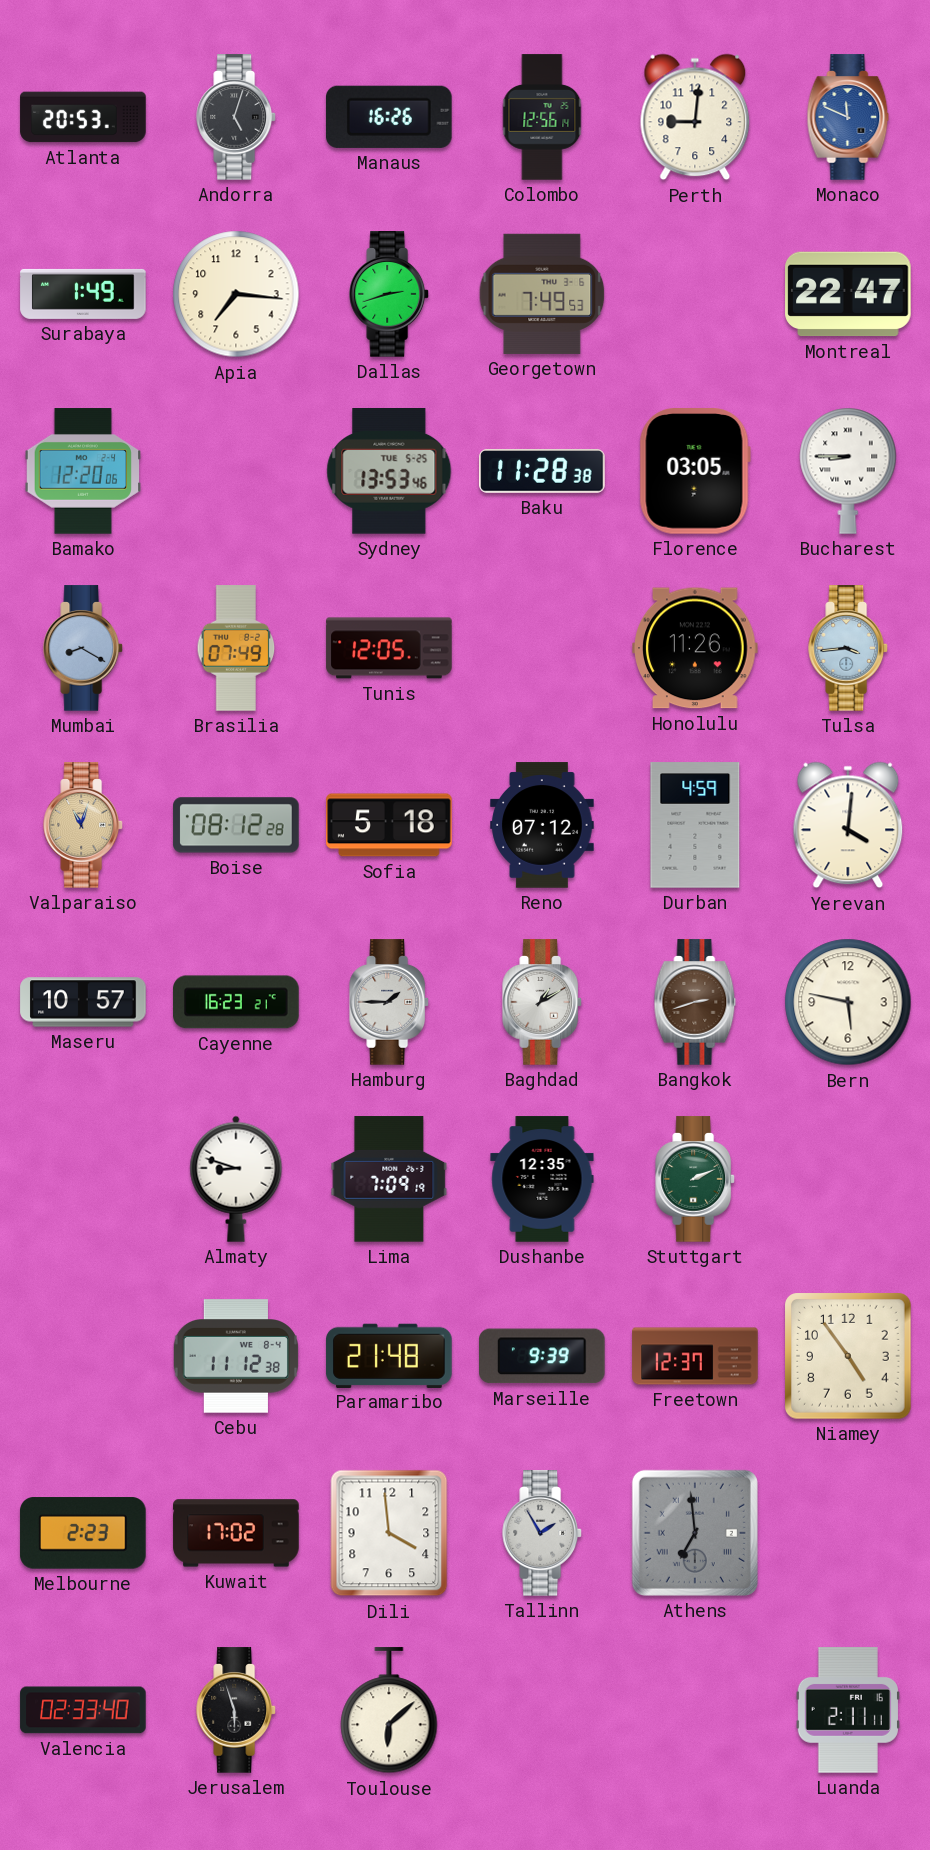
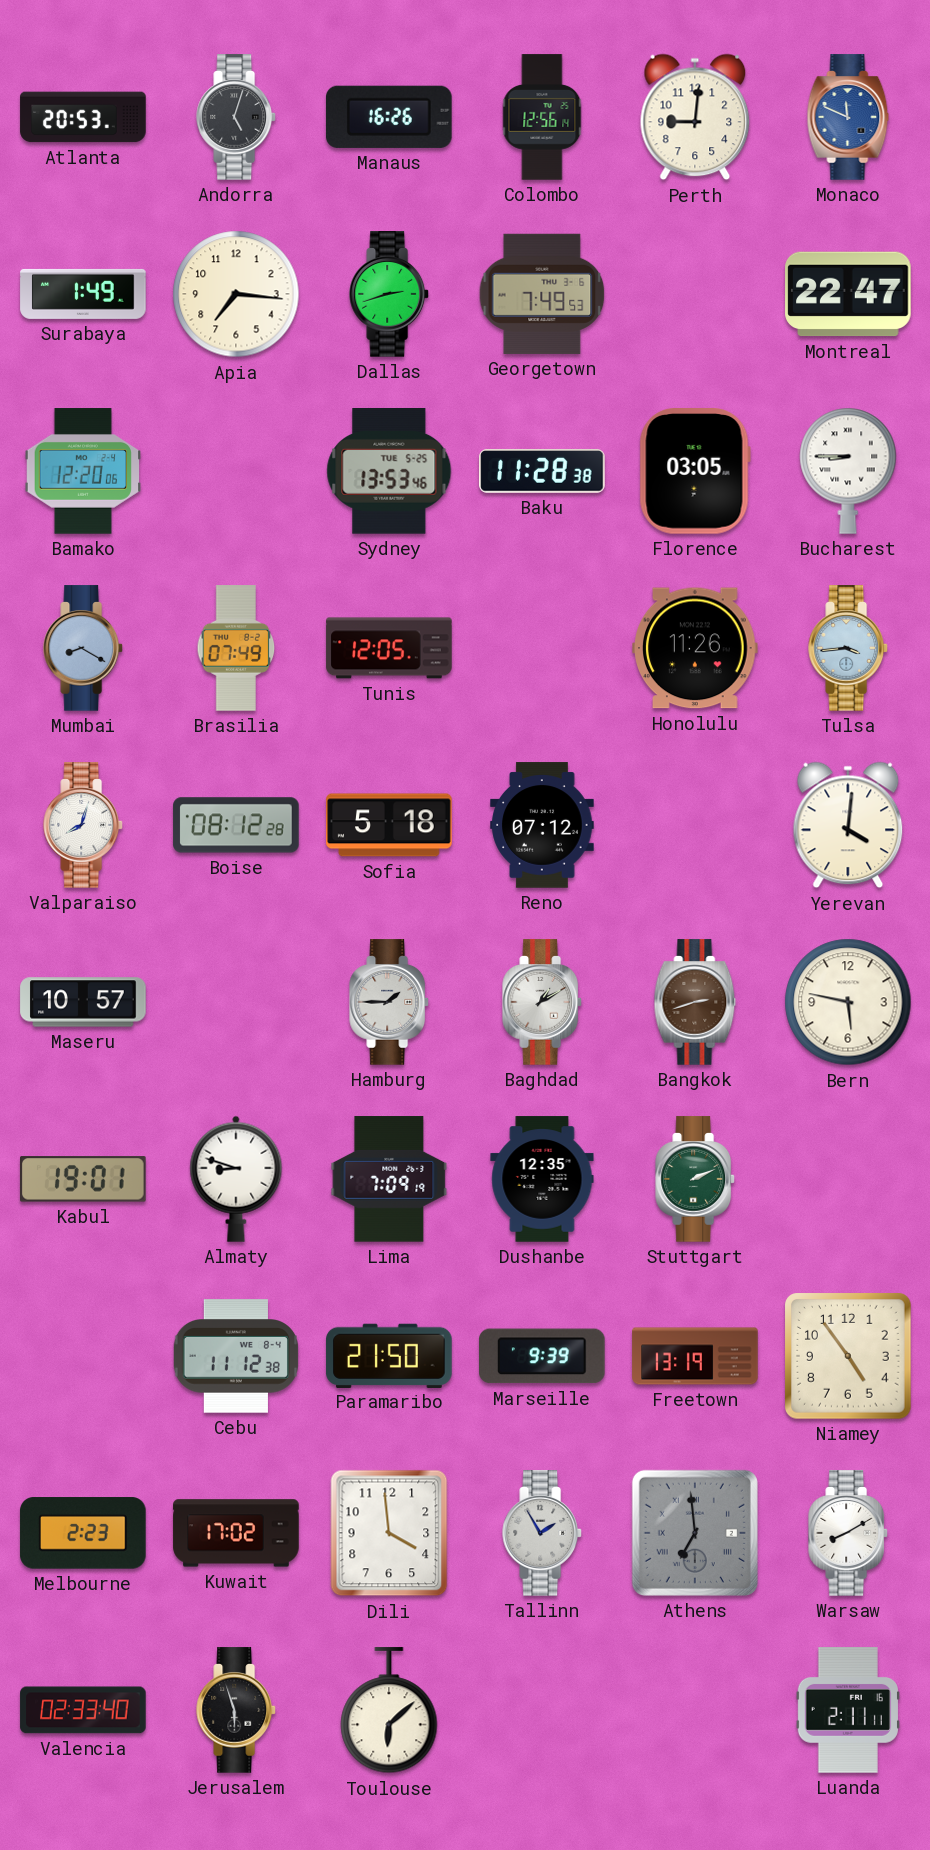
Valparaiso: 11:03 -> 8:03
Valparaiso dial: champagne -> white
Durban: 4:59 -> none
Cayenne: 16:23 -> none
Kabul: none -> 19:01
Paramaribo: 21:48 -> 21:50
Freetown: 12:37 -> 13:19
Warsaw: none -> 8:10
